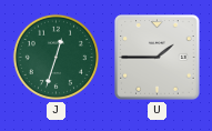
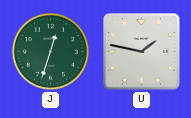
U: 1:45 -> 1:47
